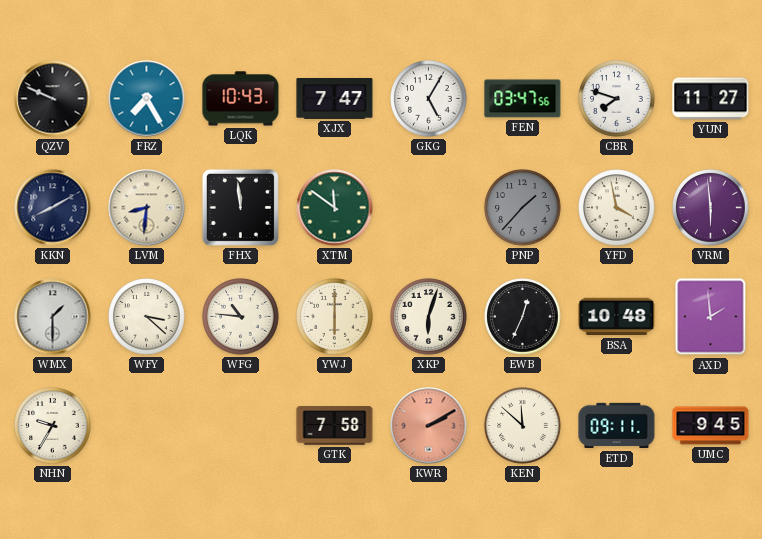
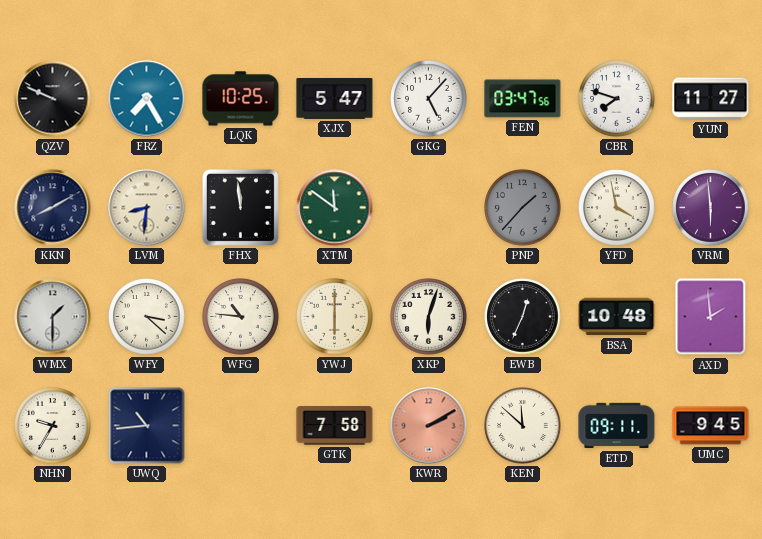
LQK: 10:43 -> 10:25
XJX: 7:47 -> 5:47
GKG: 5:05 -> 5:07
UWQ: none -> 10:44
